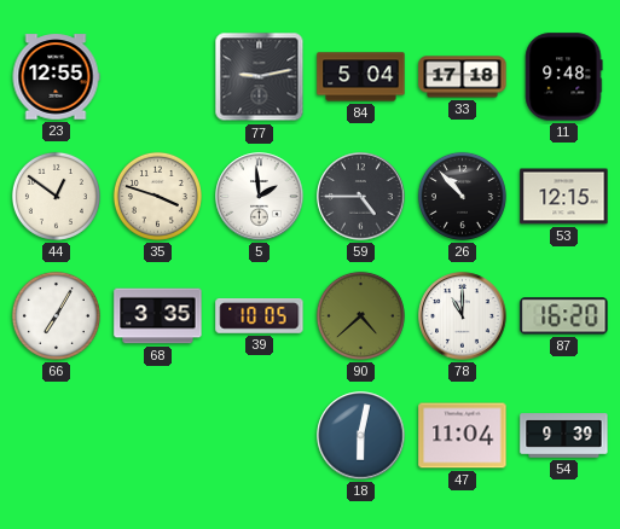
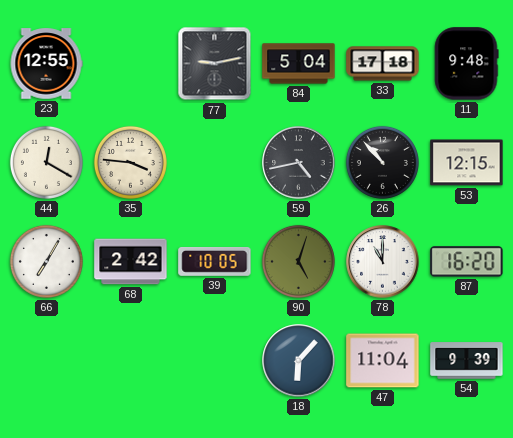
44: 12:51 -> 12:20
35: 3:48 -> 3:46
5: 1:59 -> none
59: 4:45 -> 4:43
68: 3:35 -> 2:42
90: 4:38 -> 5:03
18: 6:02 -> 6:07
